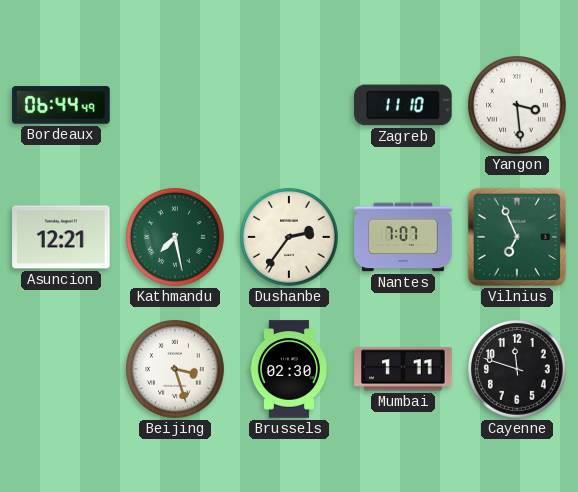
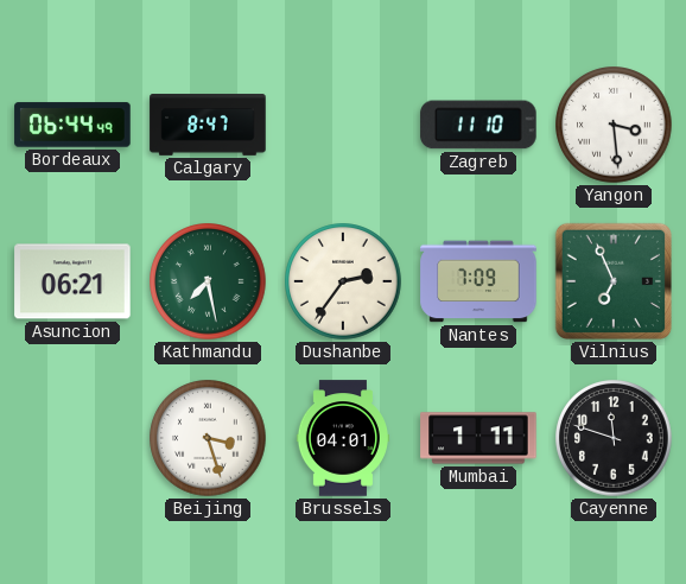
Calgary: none -> 8:47
Asuncion: 12:21 -> 06:21
Nantes: 7:07 -> 7:09
Brussels: 02:30 -> 04:01
